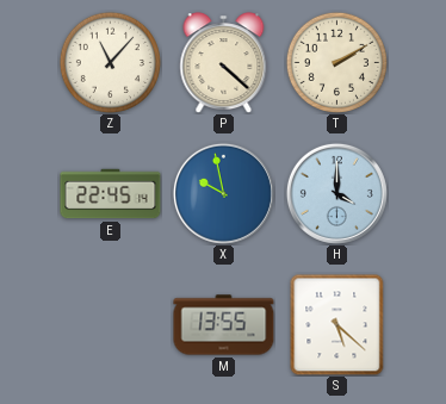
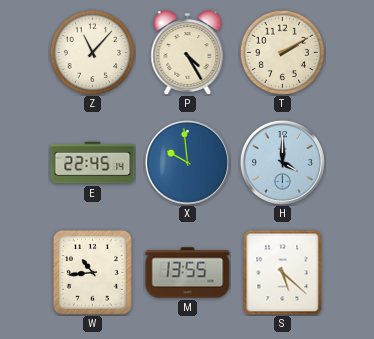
P: 4:22 -> 4:25
X: 9:58 -> 9:59
W: none -> 10:44
